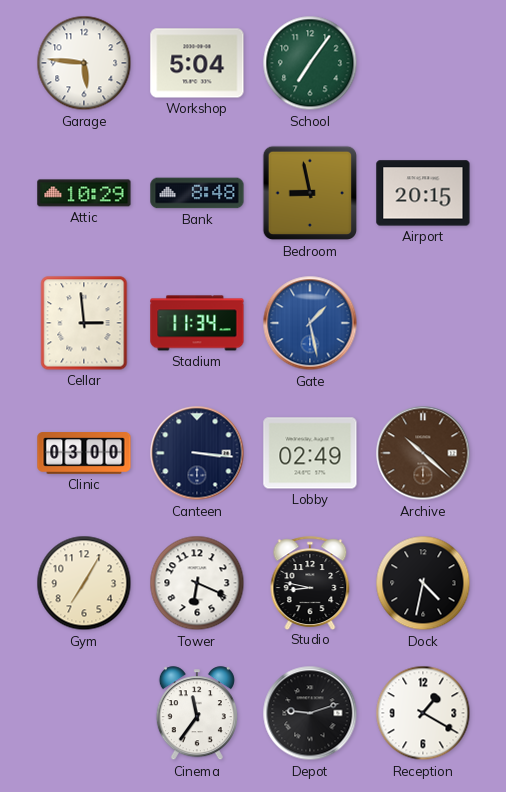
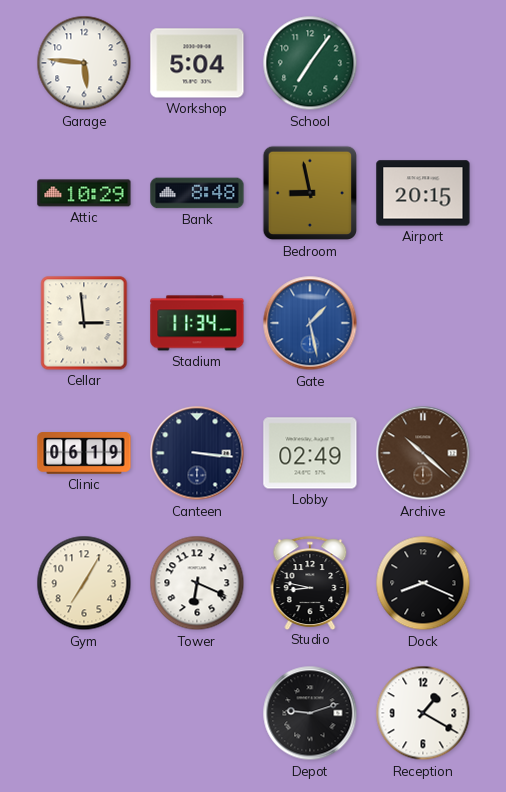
Clinic: 03:00 -> 06:19
Dock: 4:32 -> 8:19
Cinema: 11:36 -> none
